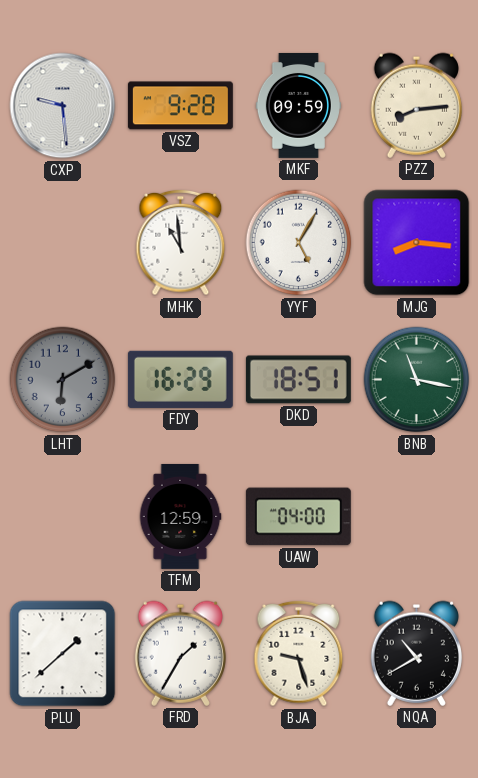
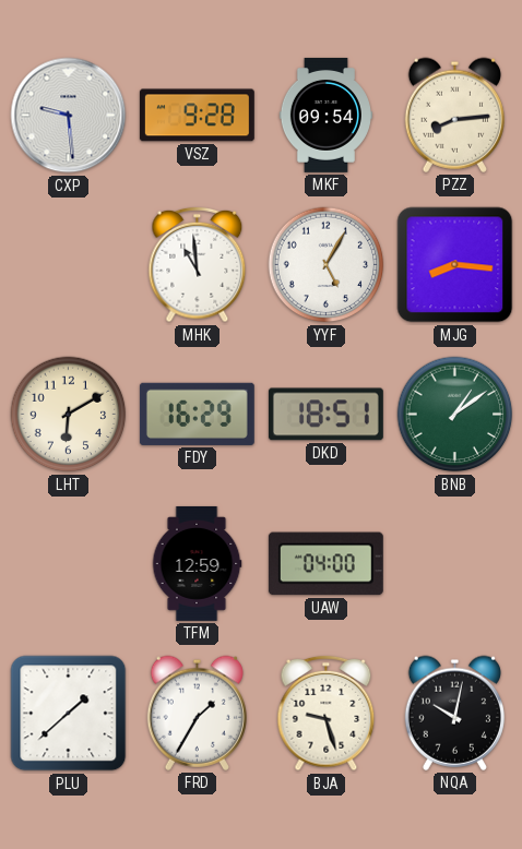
MKF: 09:59 -> 09:54
LHT dial: grey -> cream
BNB: 11:17 -> 1:09
NQA: 10:40 -> 10:02
